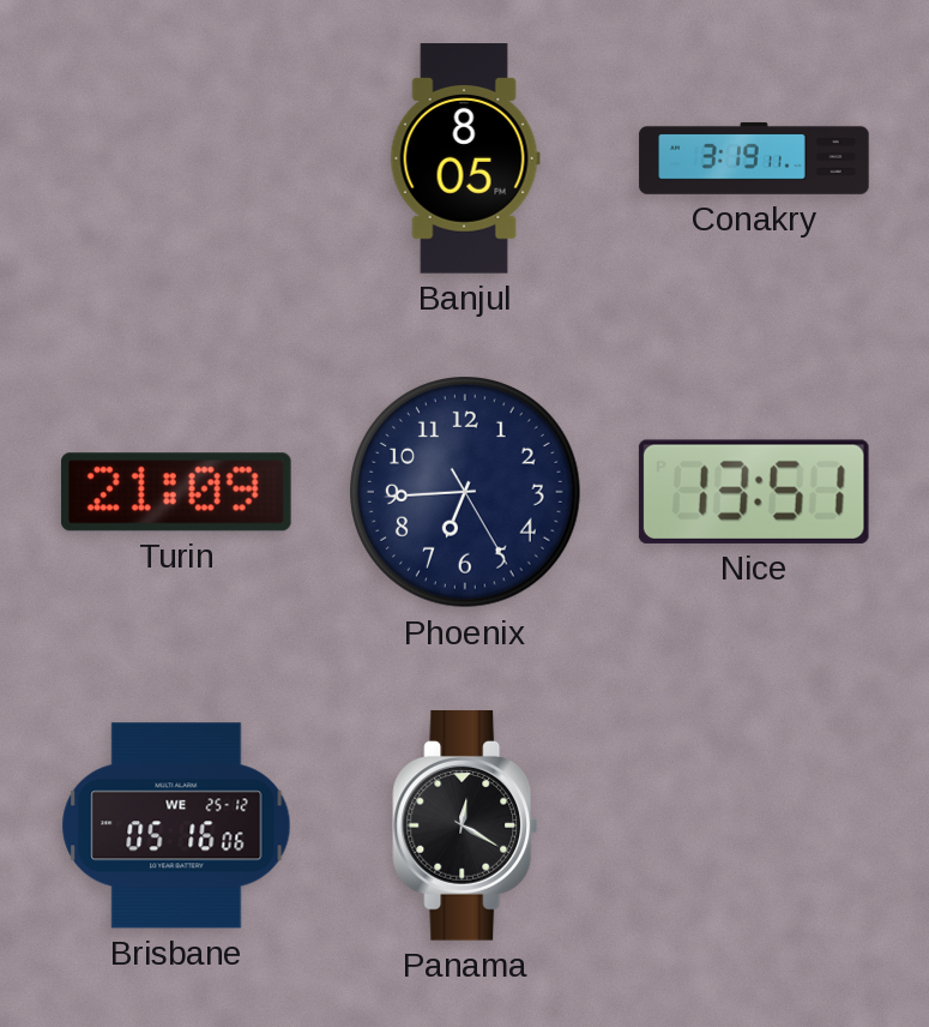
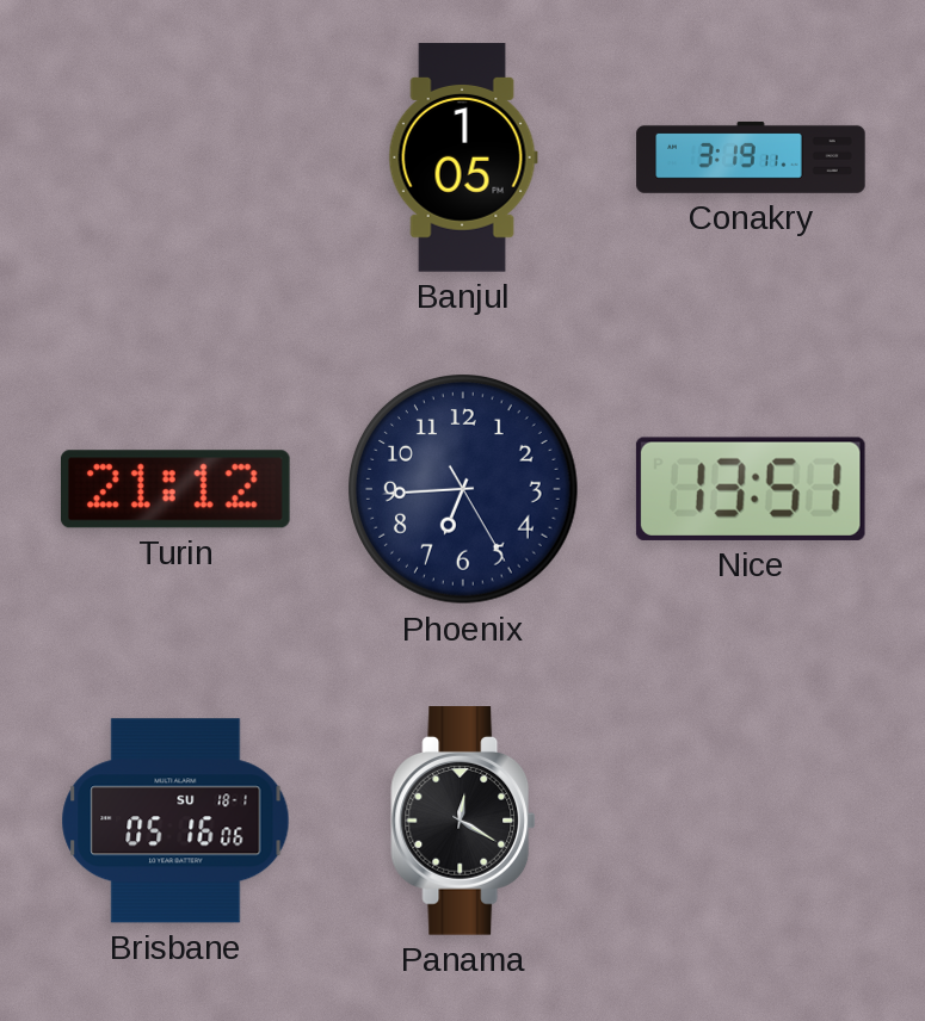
Banjul: 8:05 -> 1:05
Turin: 21:09 -> 21:12
Brisbane date: WE 25-12 -> SU 18-1
